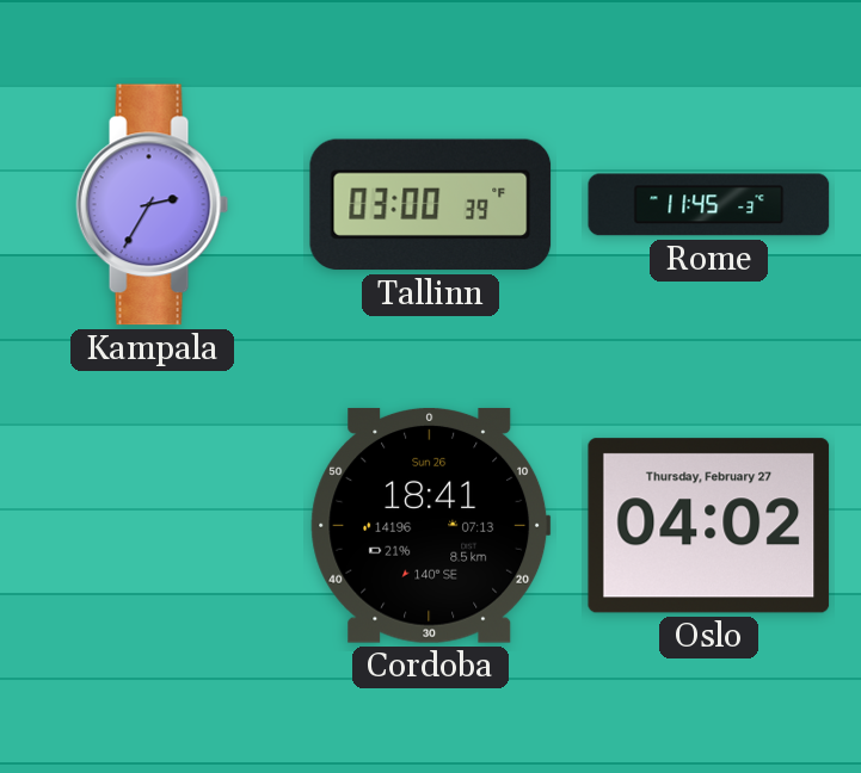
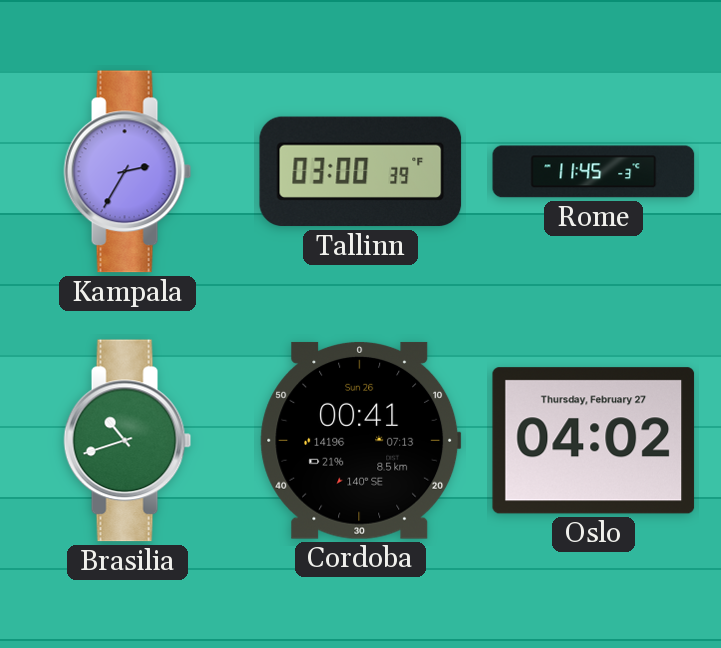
Brasilia: none -> 10:42
Cordoba: 18:41 -> 00:41
